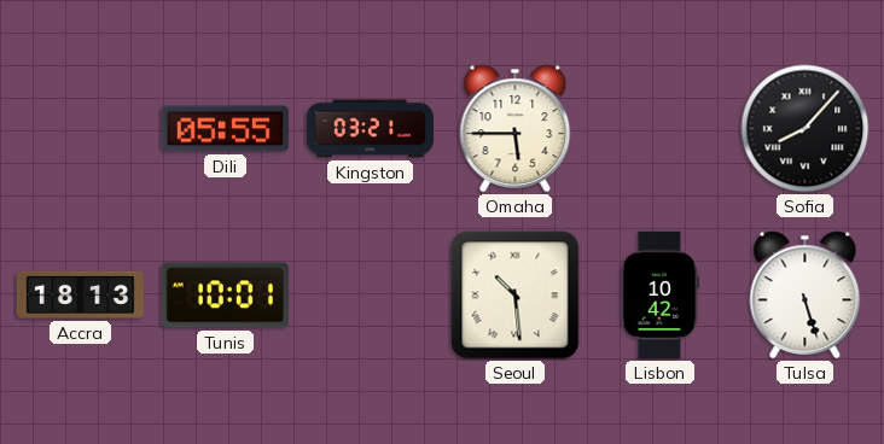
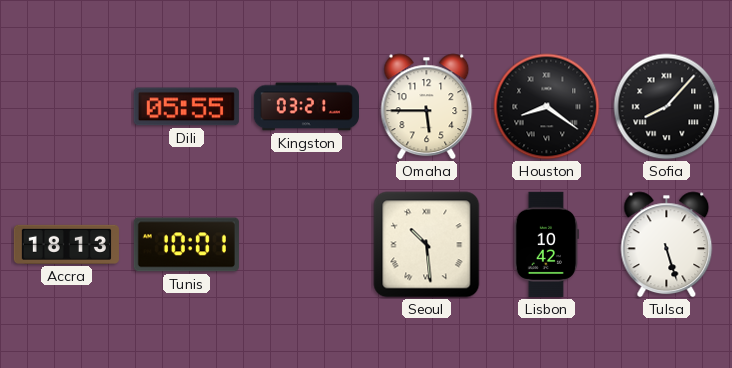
Houston: none -> 8:21
